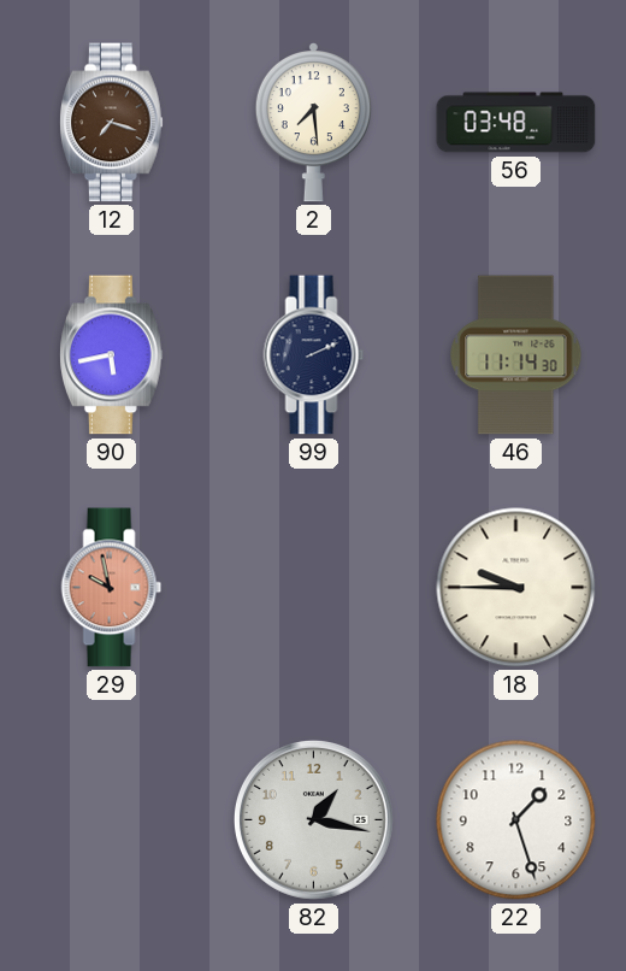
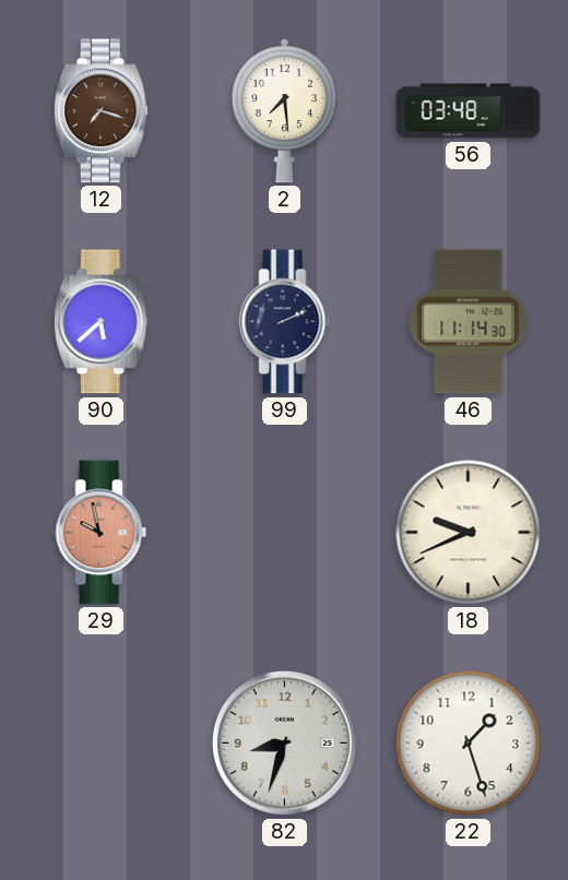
90: 5:43 -> 5:38
18: 9:45 -> 9:41
82: 1:17 -> 8:33
